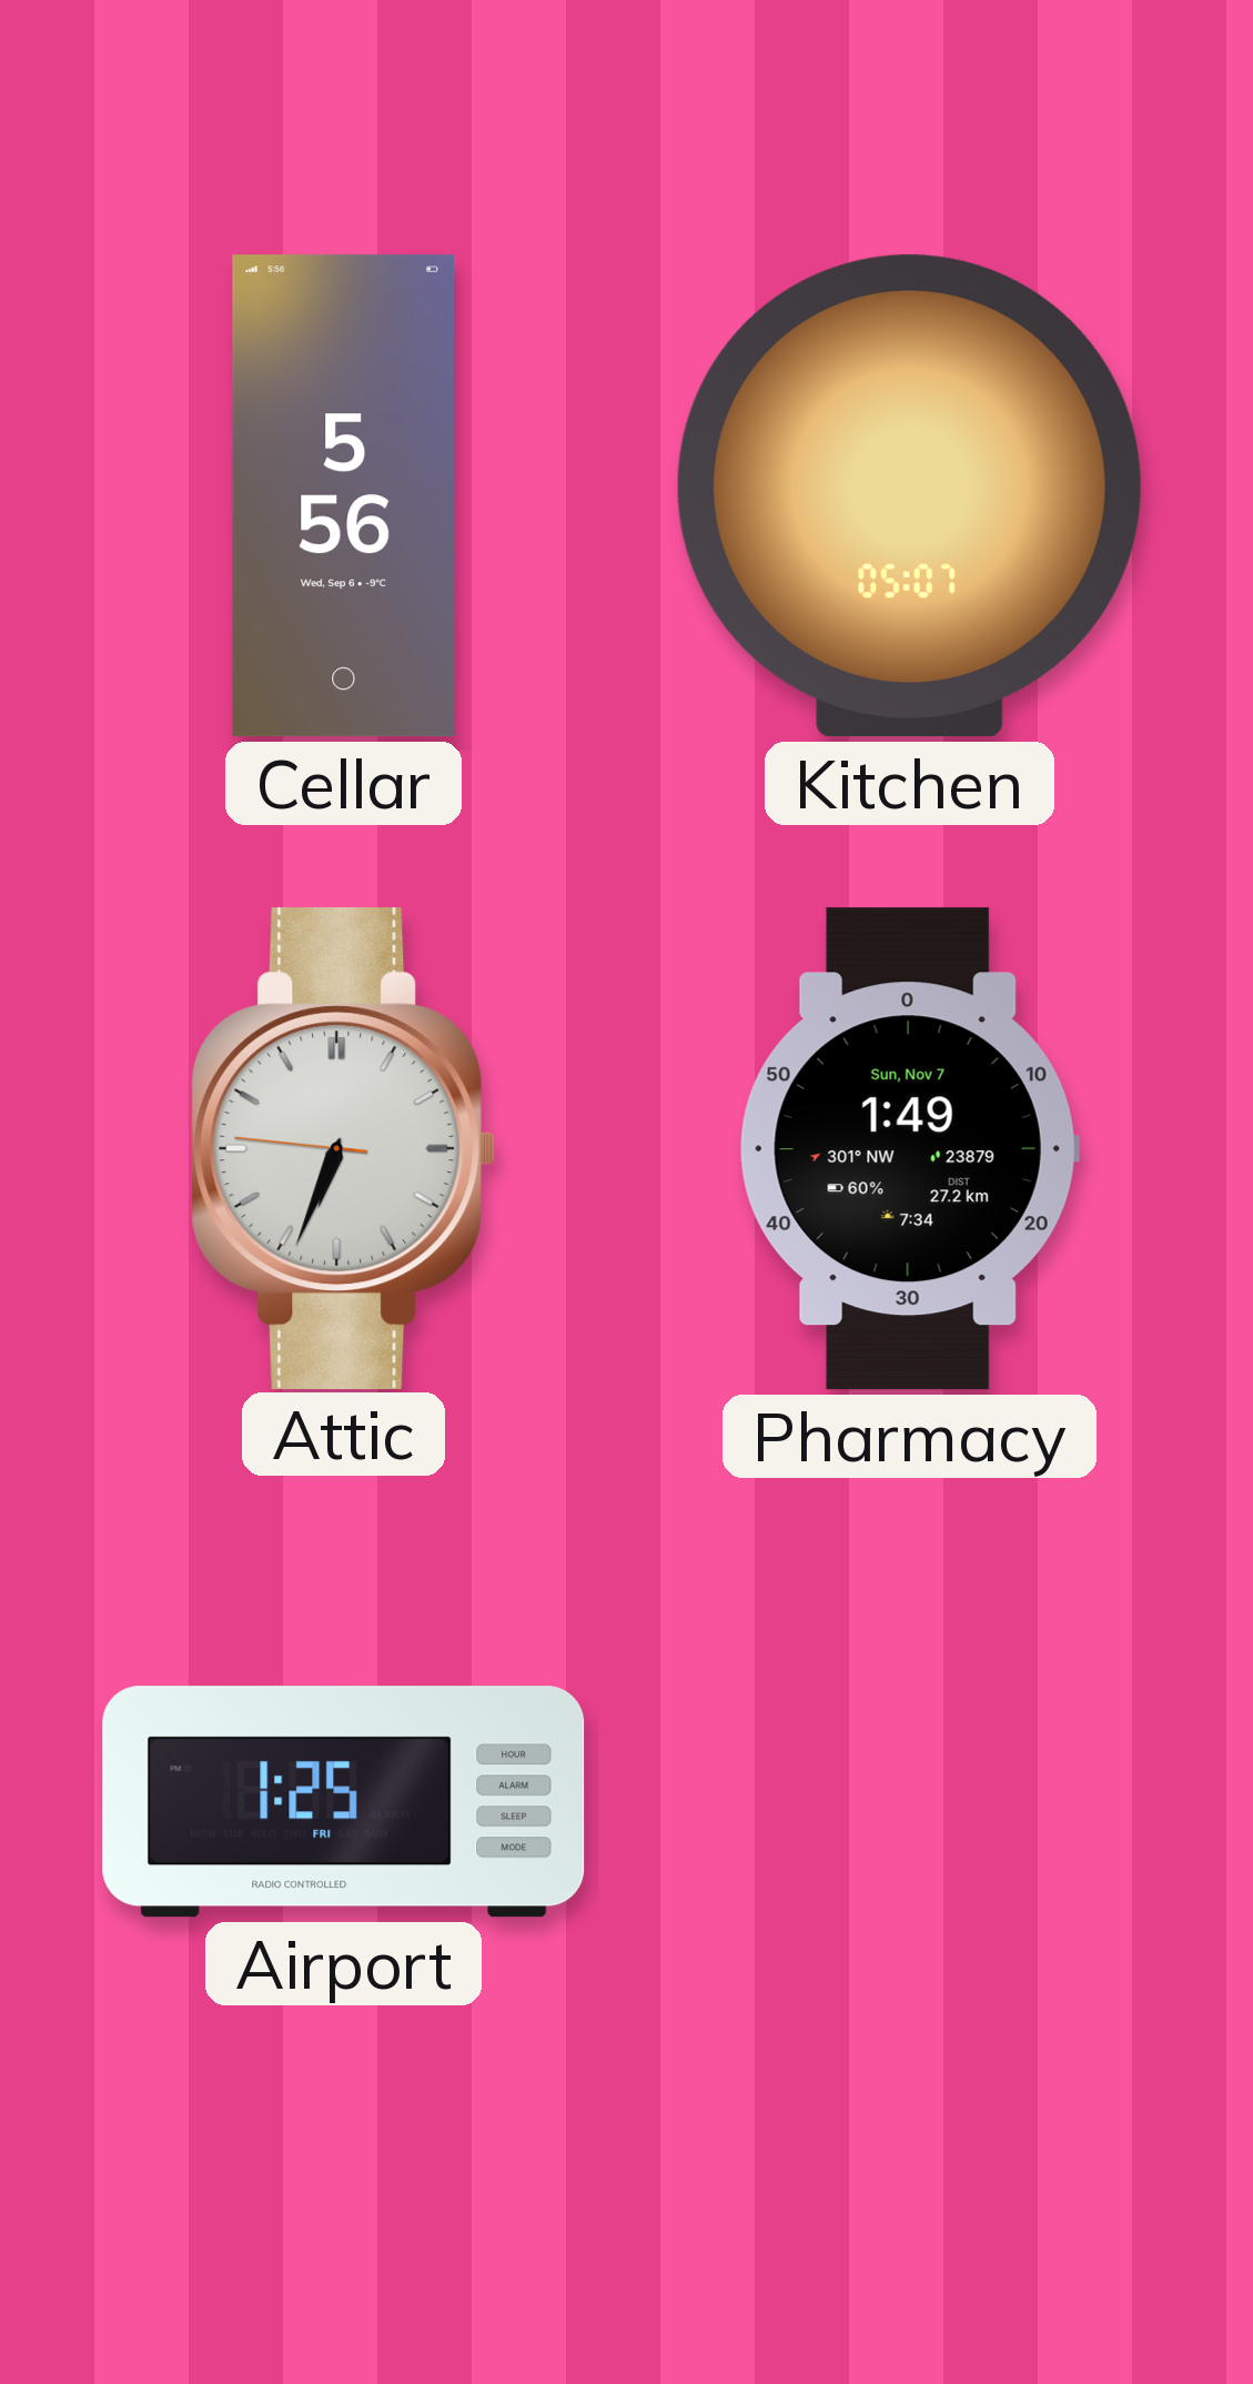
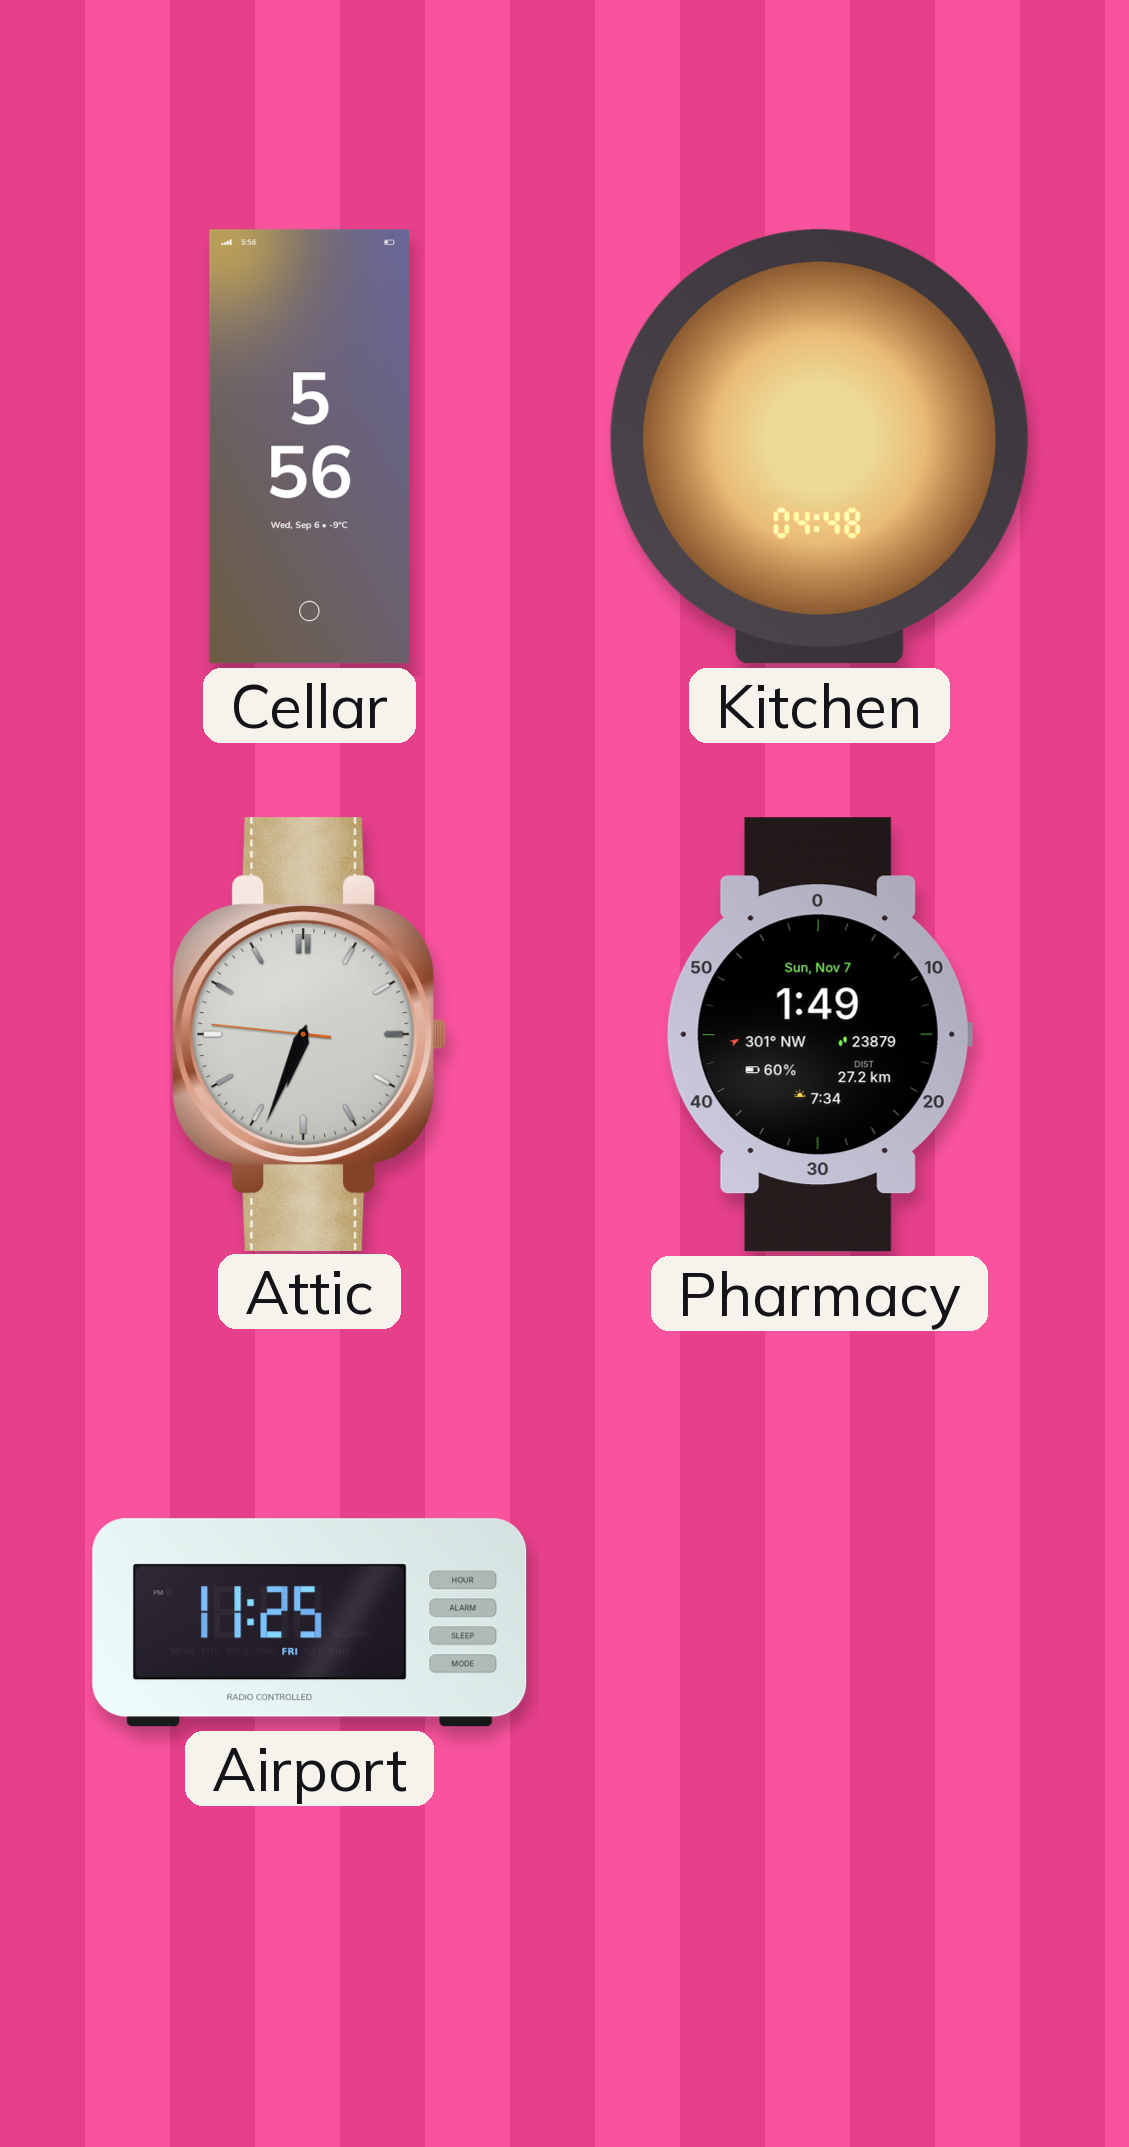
Kitchen: 05:07 -> 04:48
Airport: 1:25 -> 11:25
